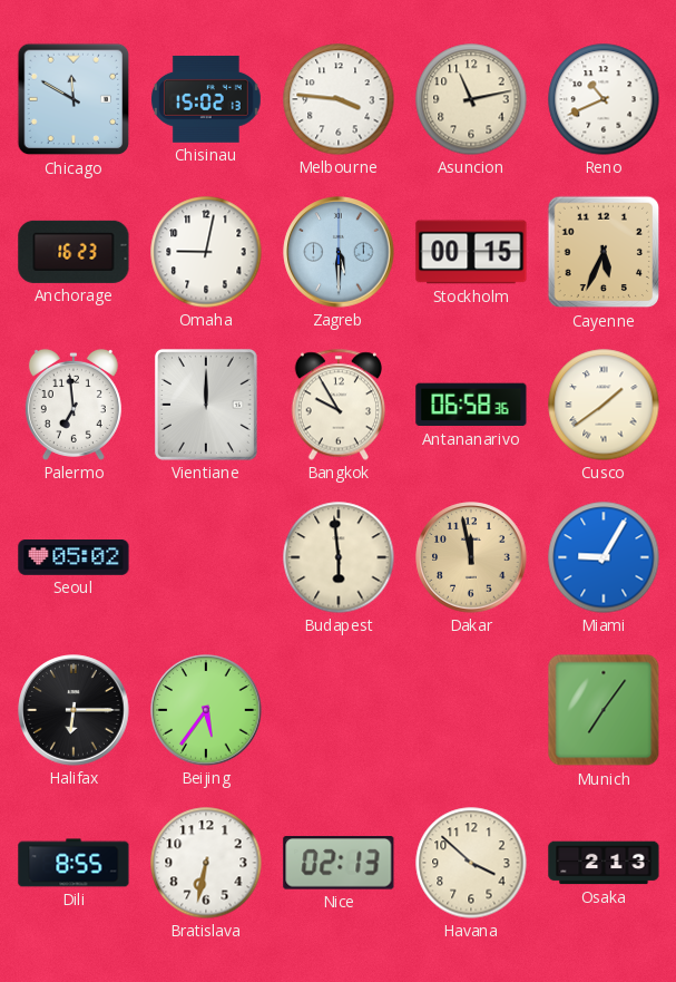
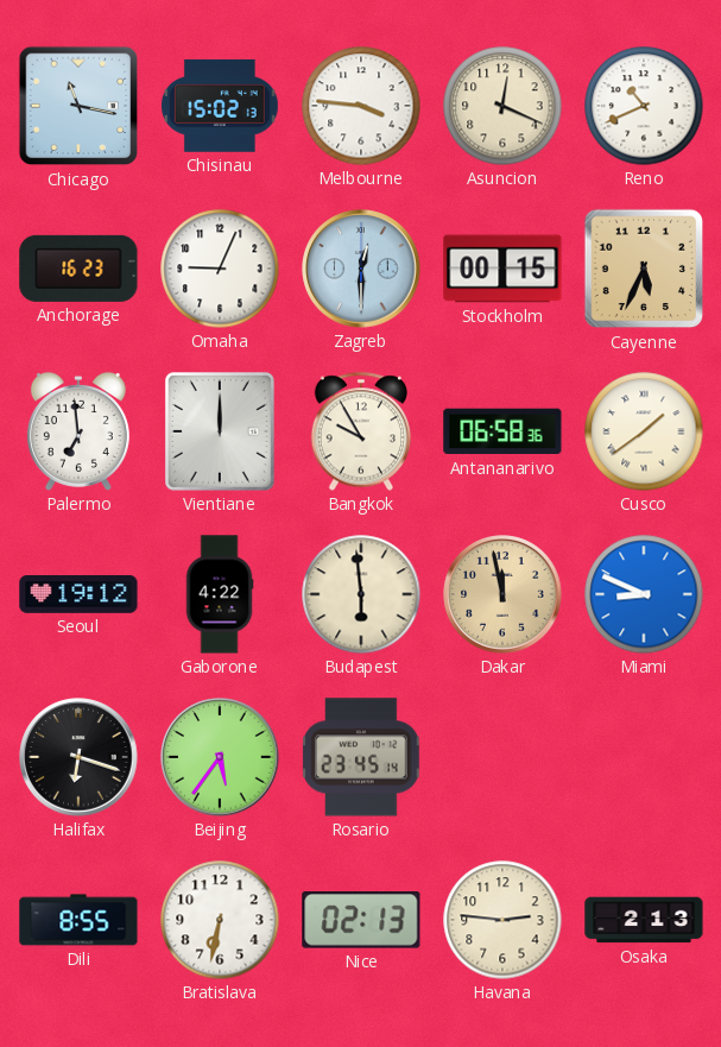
Chicago: 11:50 -> 11:17
Asuncion: 11:13 -> 12:19
Omaha: 9:02 -> 9:04
Zagreb: 5:30 -> 12:30
Seoul: 05:02 -> 19:12
Gaborone: none -> 4:22
Miami: 9:05 -> 8:49
Halifax: 6:15 -> 6:18
Rosario: none -> 23:45
Munich: 7:06 -> none
Havana: 3:52 -> 2:46
